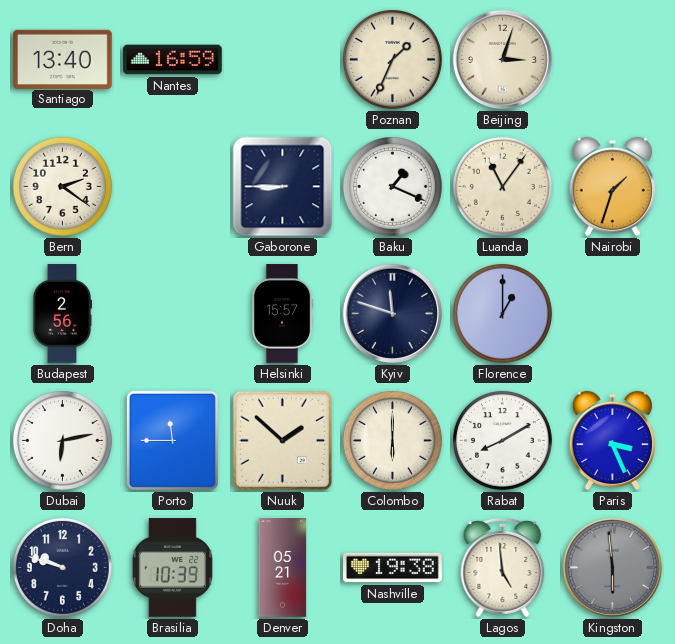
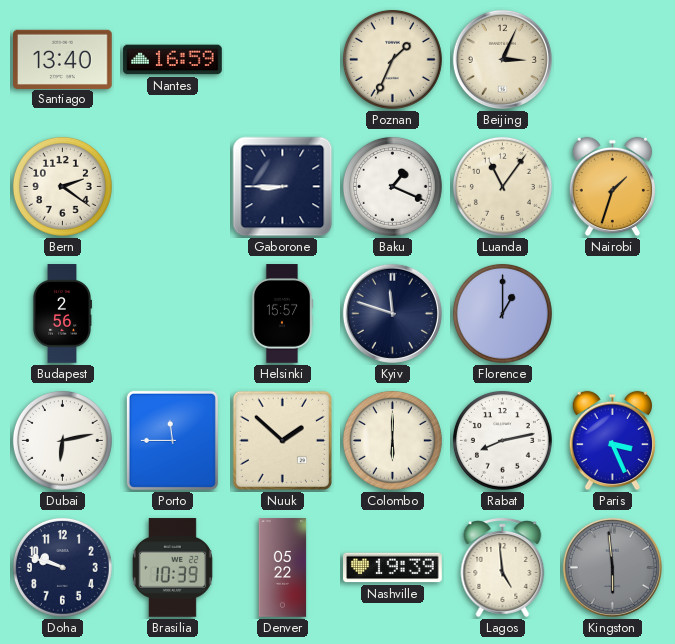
Beijing: 3:03 -> 3:04
Rabat: 8:10 -> 8:13
Denver: 05:21 -> 05:22
Nashville: 19:38 -> 19:39
